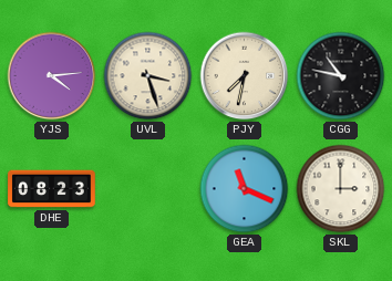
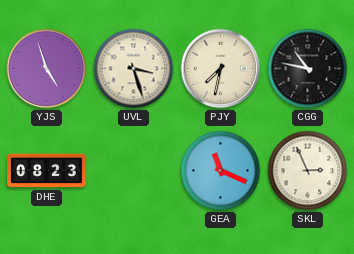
YJS: 4:14 -> 4:57
SKL: 3:00 -> 2:56
